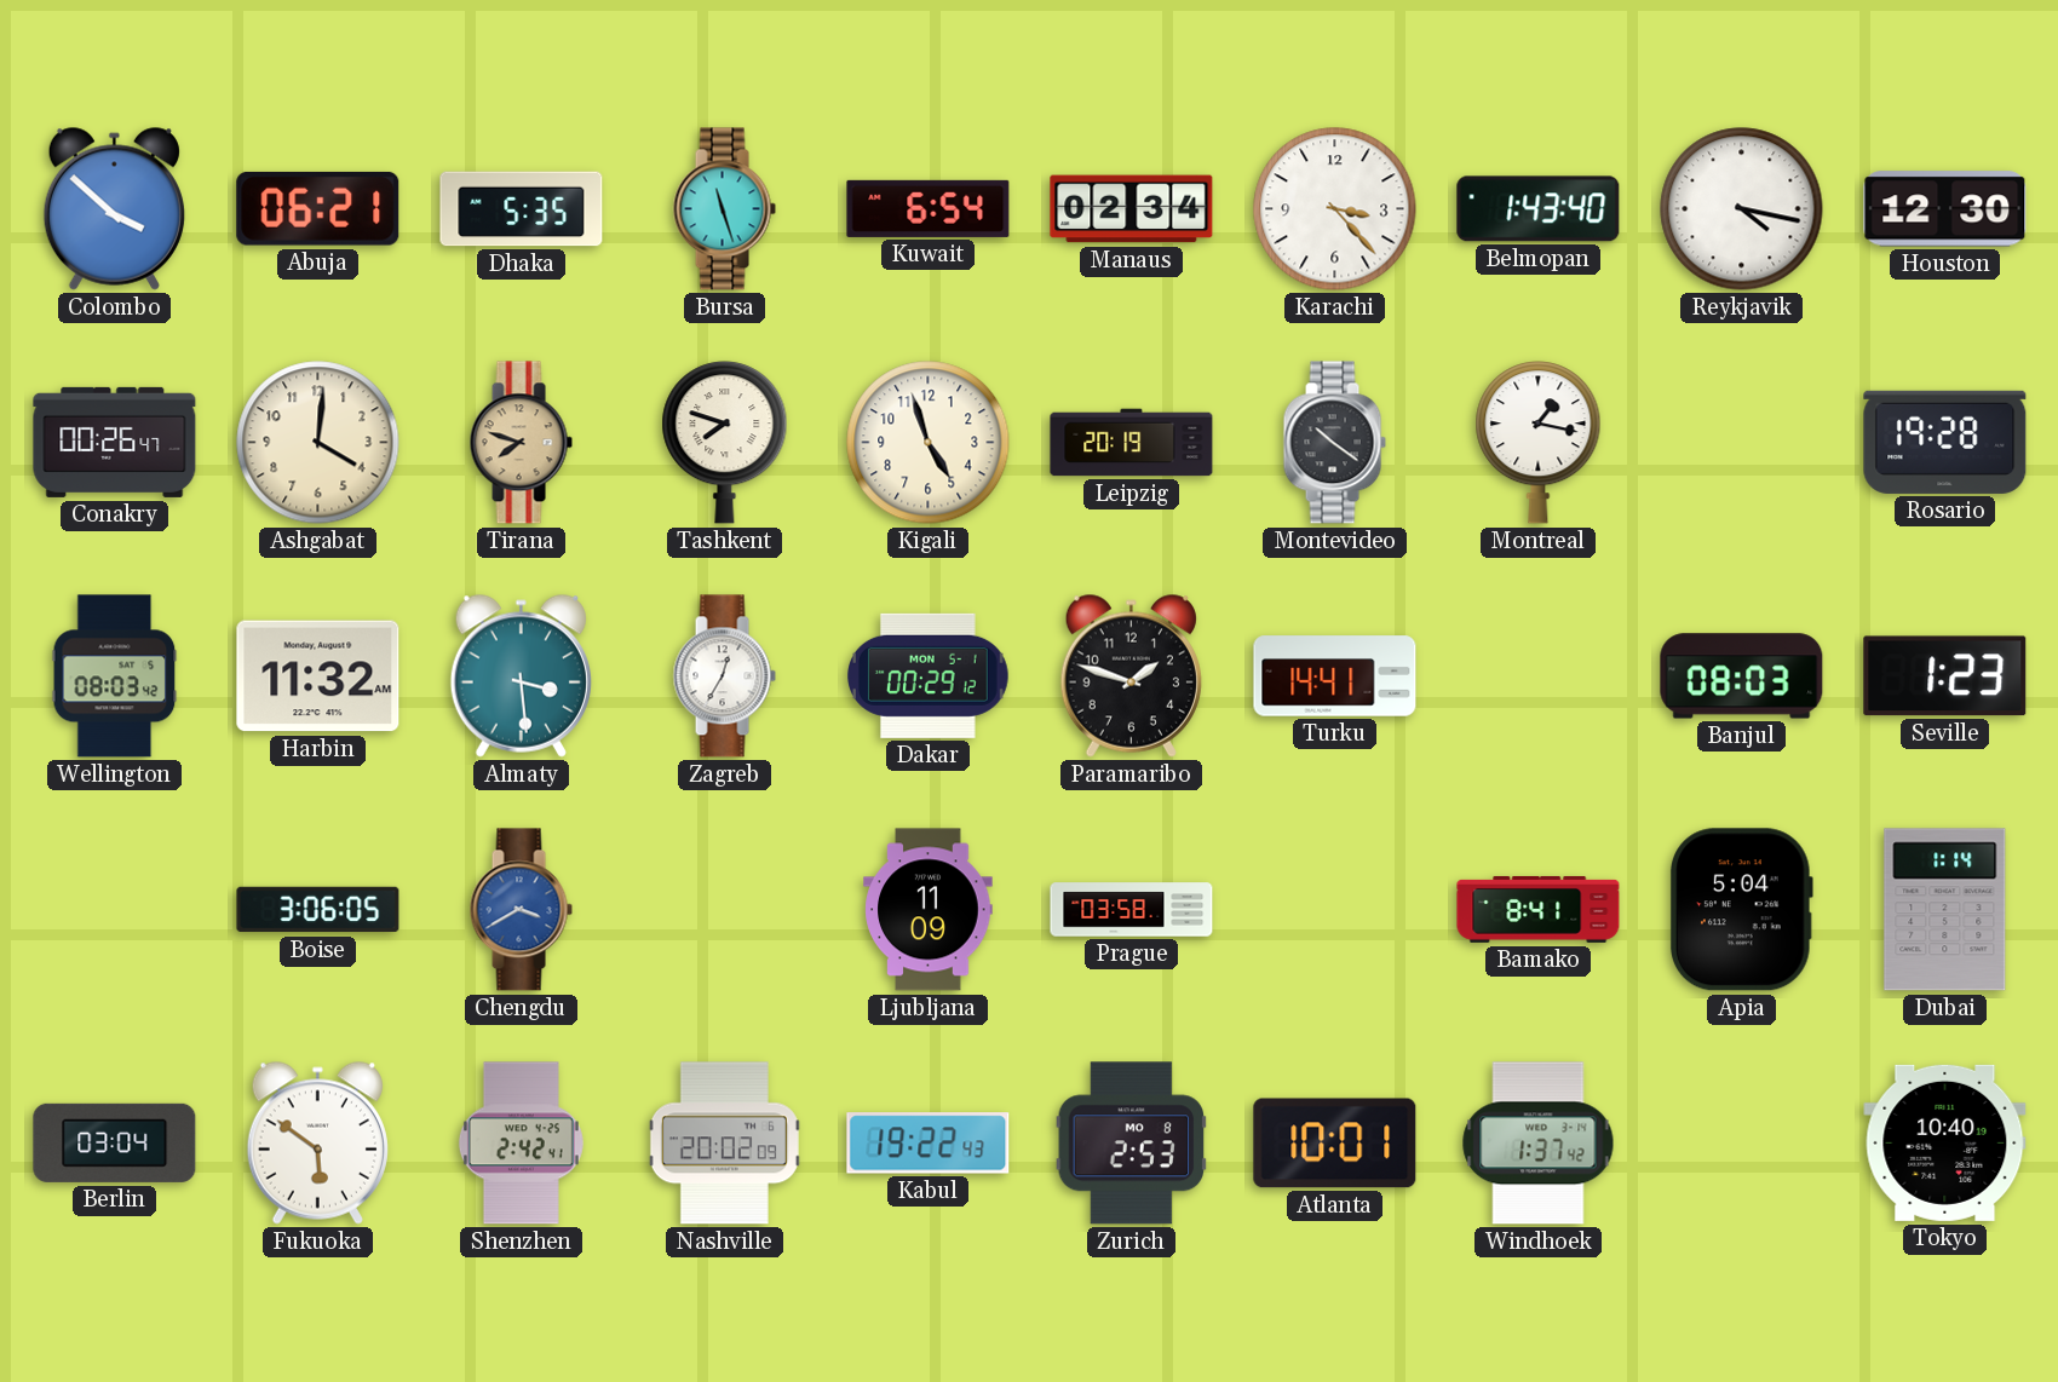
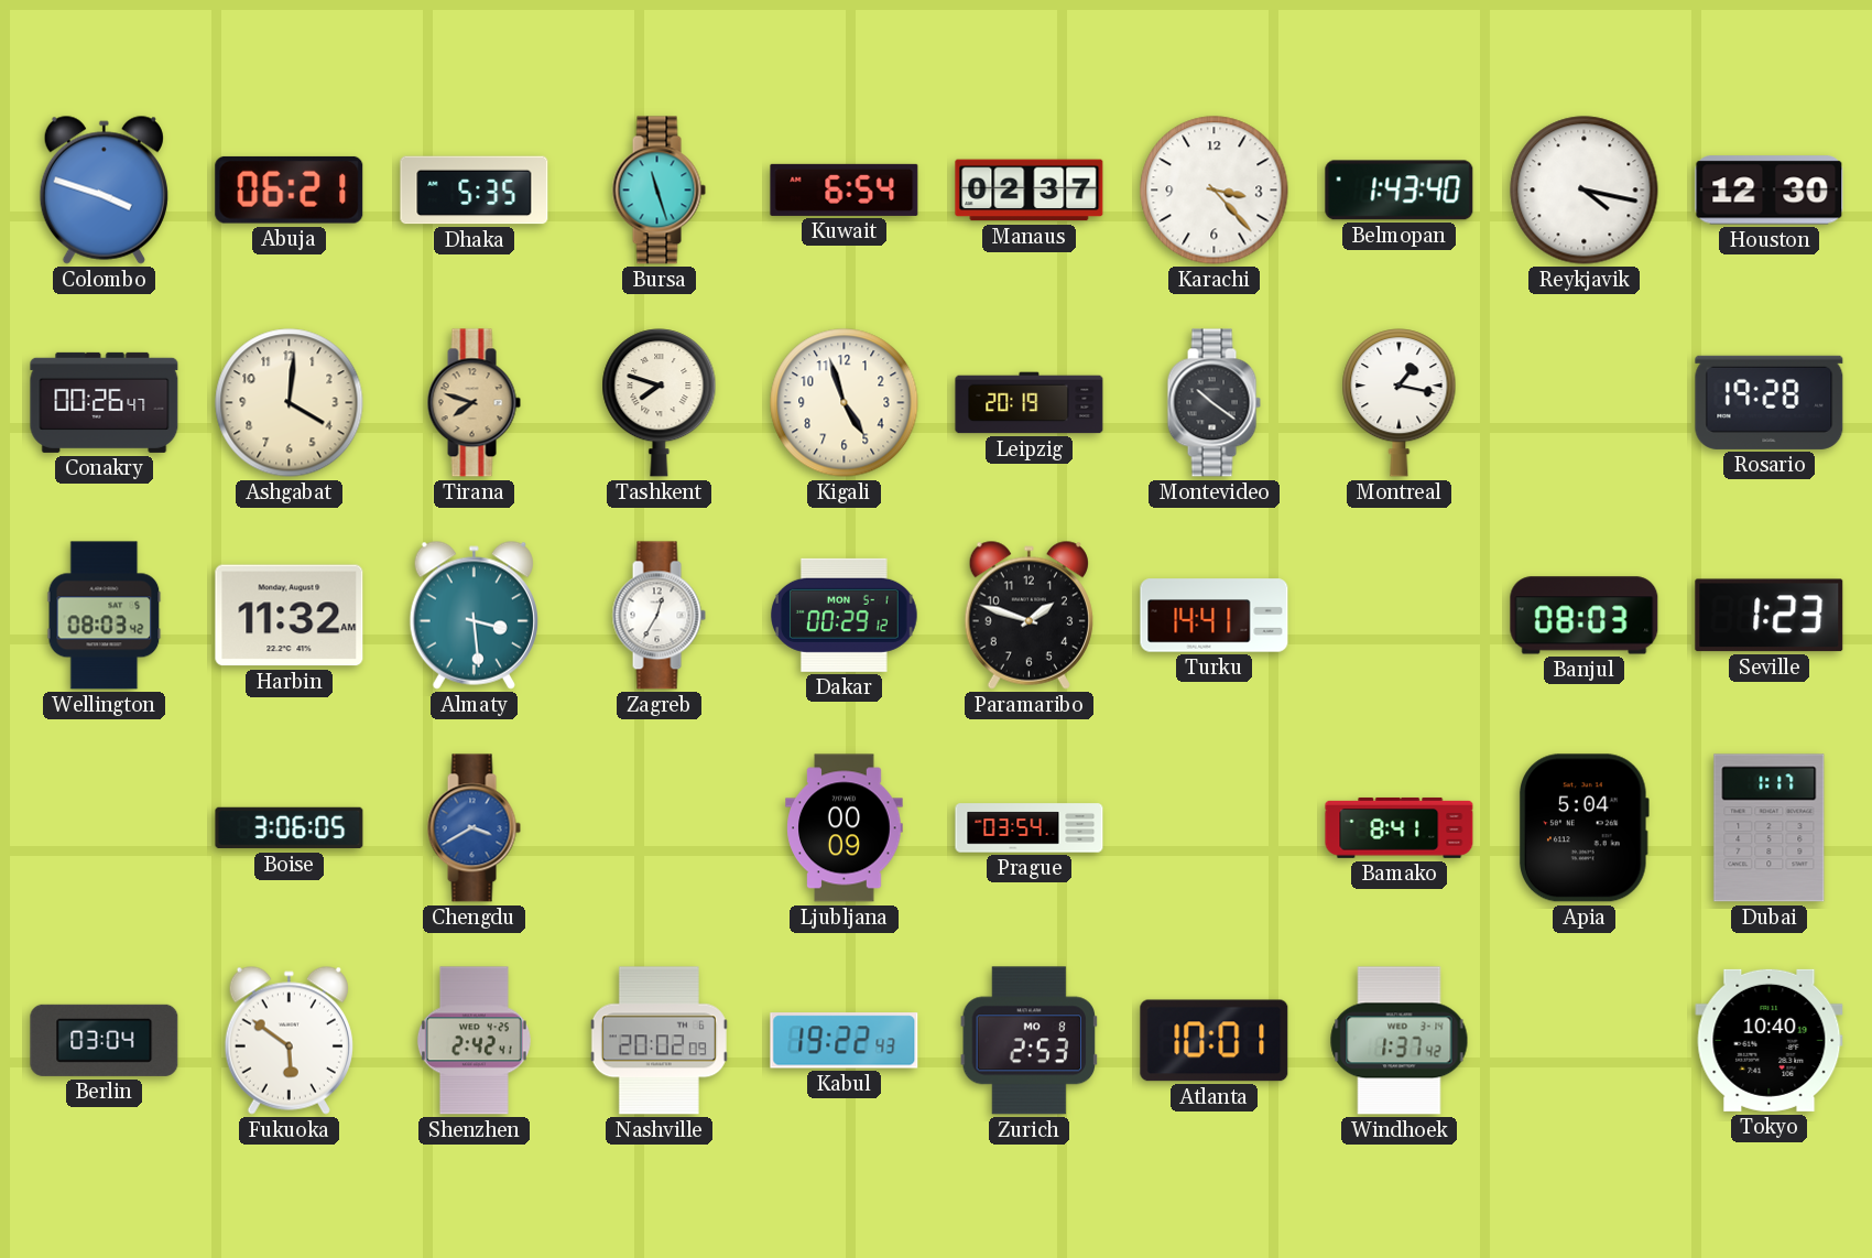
Colombo: 3:52 -> 3:48
Manaus: 02:34 -> 02:37
Ljubljana: 11:09 -> 00:09
Prague: 03:58 -> 03:54
Dubai: 1:14 -> 1:17
